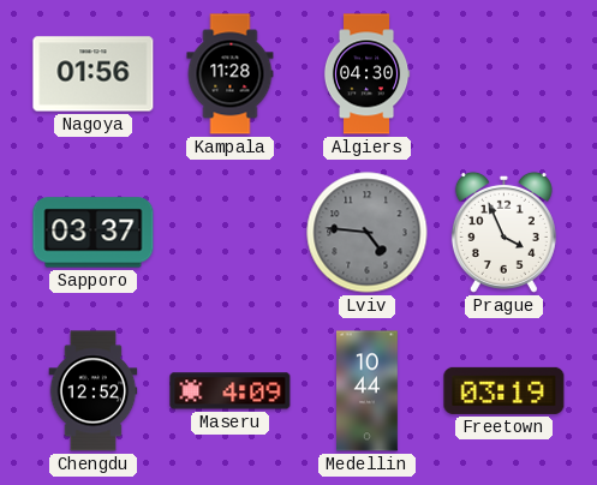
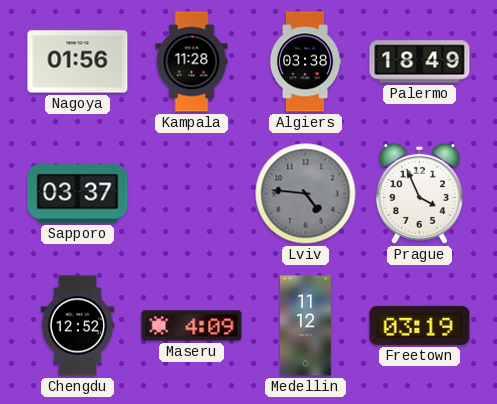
Algiers: 04:30 -> 03:38
Palermo: none -> 18:49
Medellin: 10:44 -> 11:12
